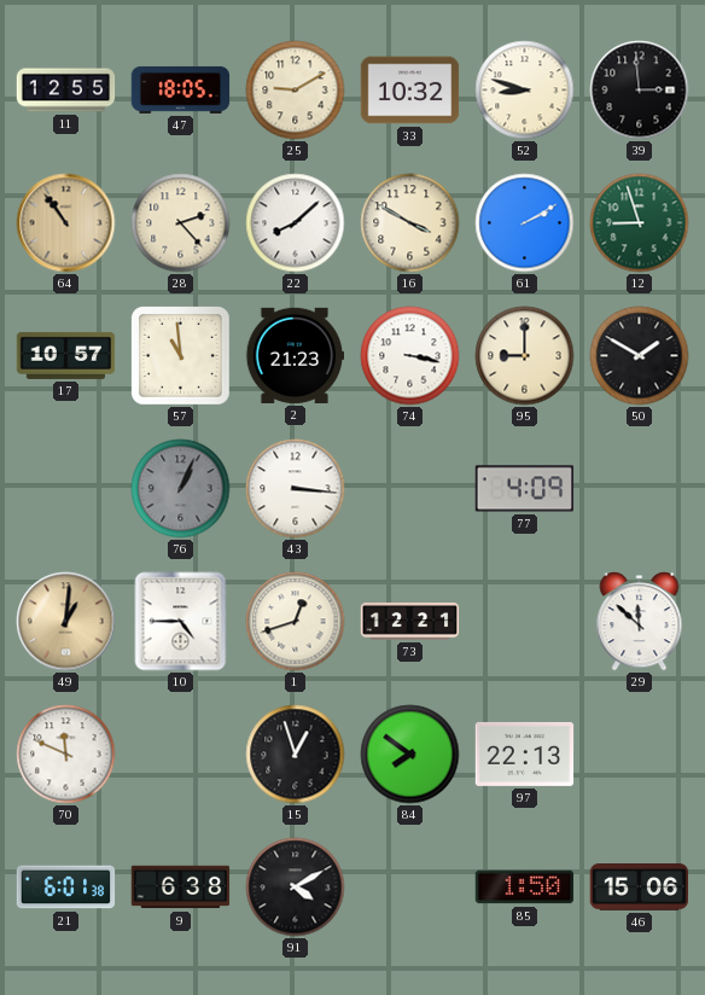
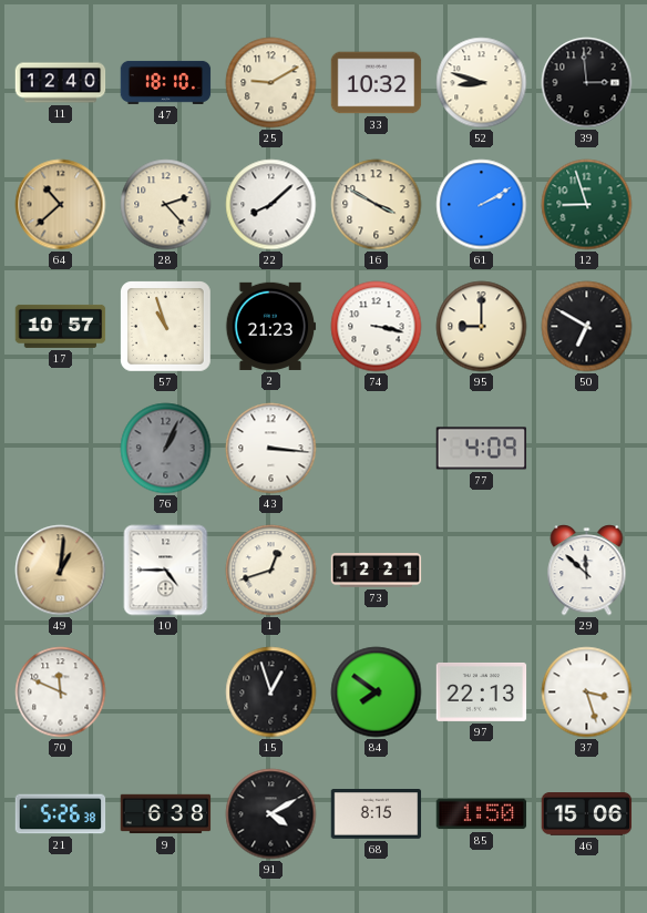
11: 12:55 -> 12:40
47: 18:05 -> 18:10
64: 10:54 -> 10:38
57: 10:59 -> 10:57
50: 1:50 -> 6:50
37: none -> 3:27
21: 6:01 -> 5:26
68: none -> 8:15
